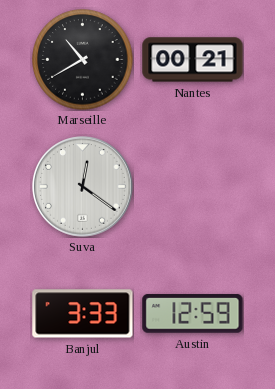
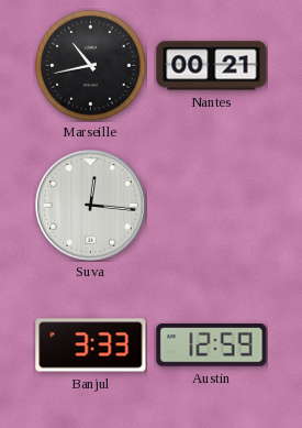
Marseille: 10:40 -> 10:43
Suva: 12:21 -> 12:16
